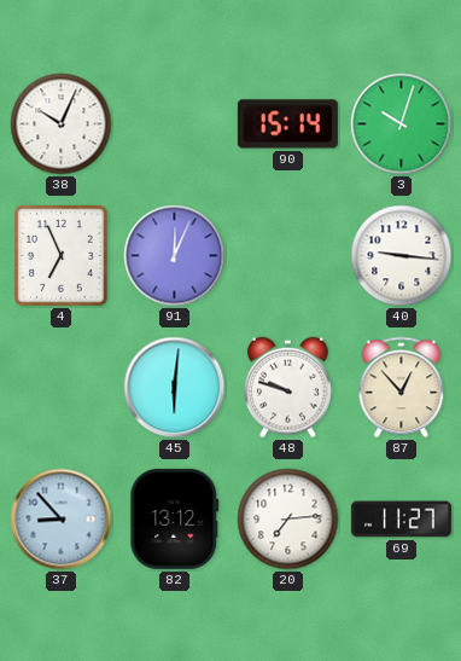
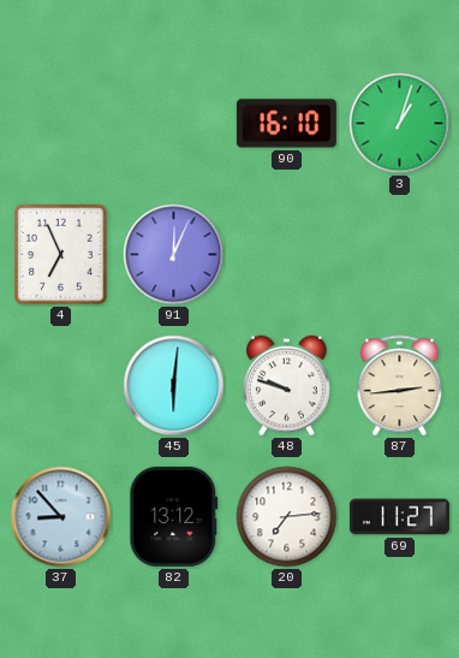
38: 10:04 -> none
90: 15:14 -> 16:10
3: 10:03 -> 1:03
40: 9:16 -> none
87: 12:53 -> 2:44
